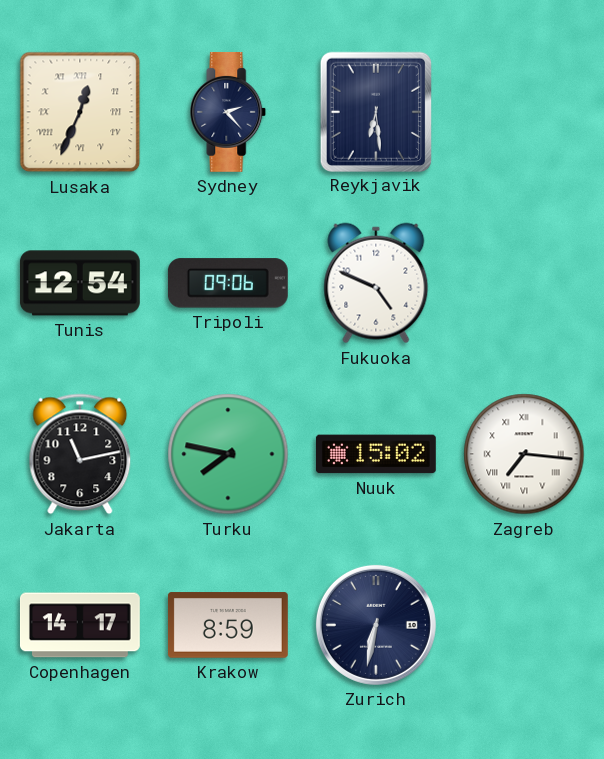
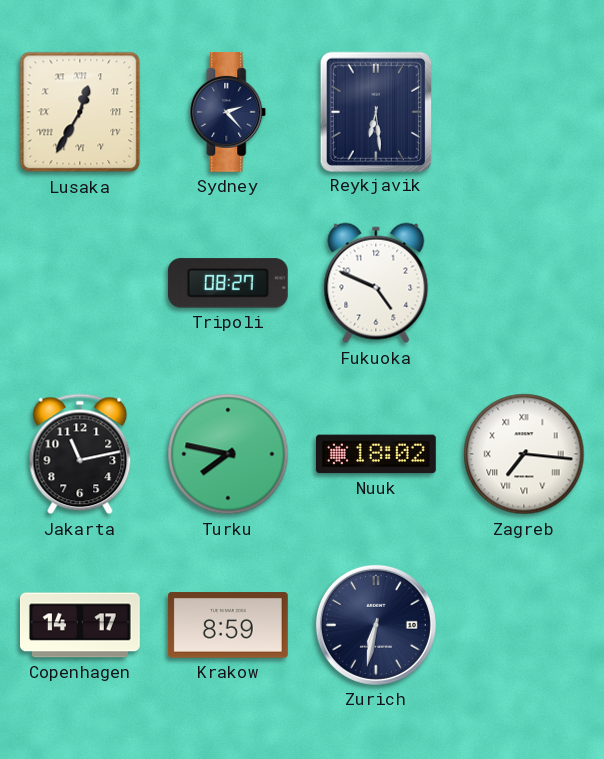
Lusaka: 12:34 -> 12:35
Tunis: 12:54 -> none
Tripoli: 09:06 -> 08:27
Nuuk: 15:02 -> 18:02
